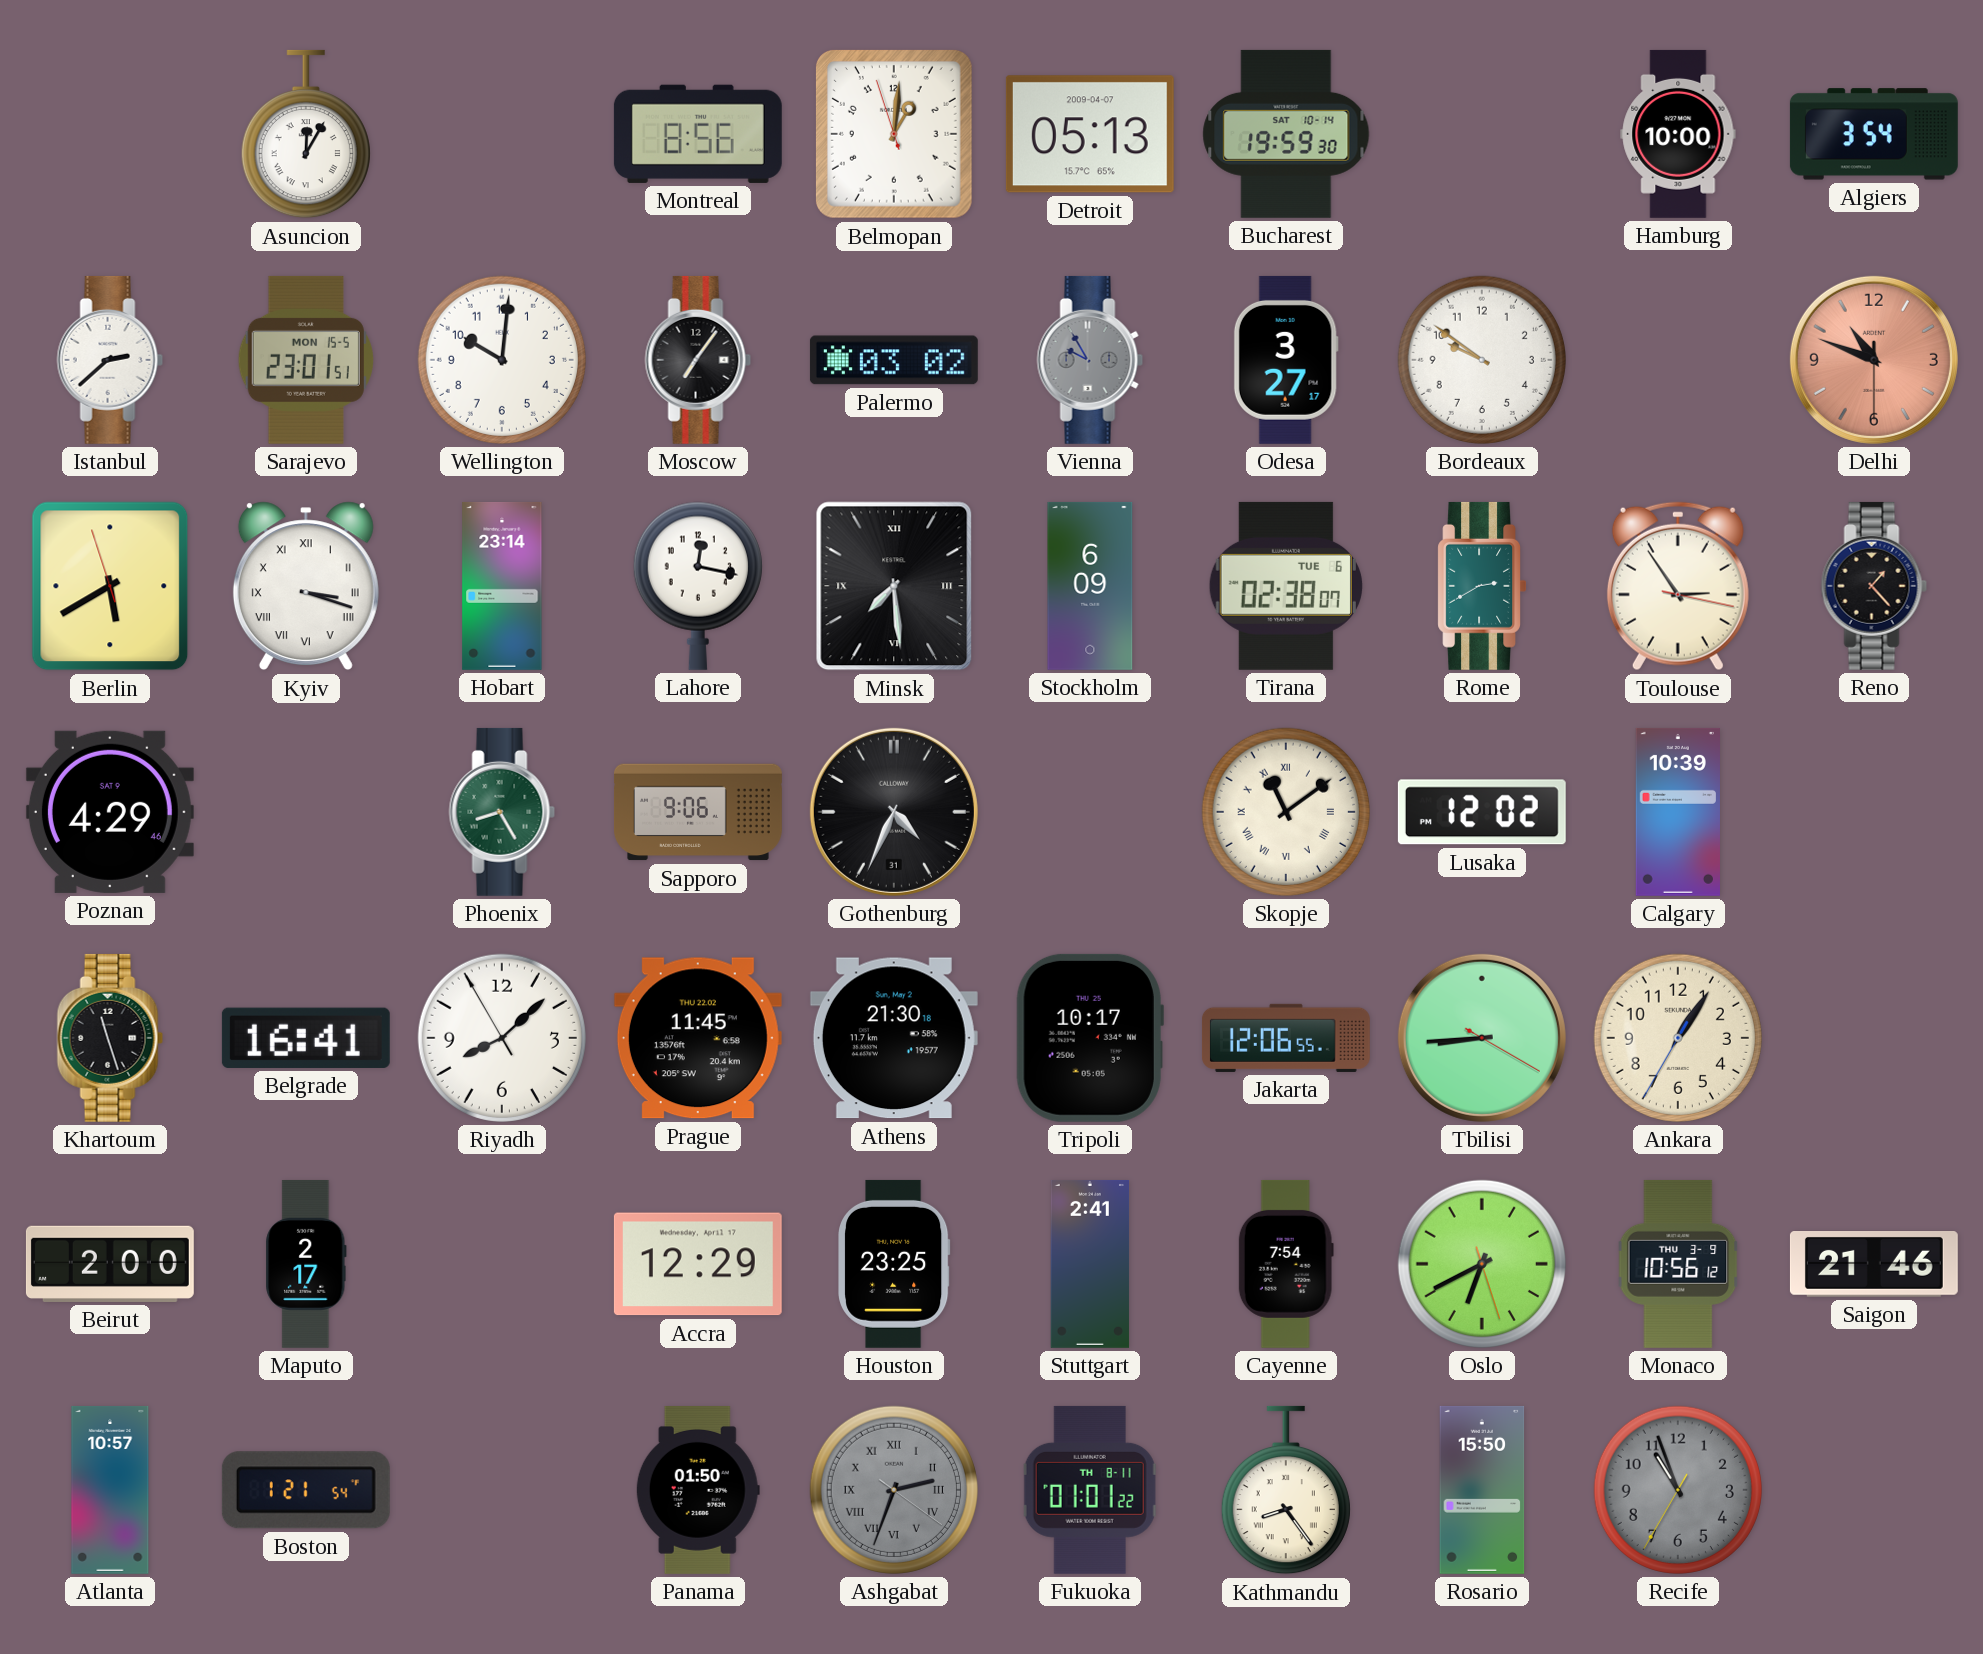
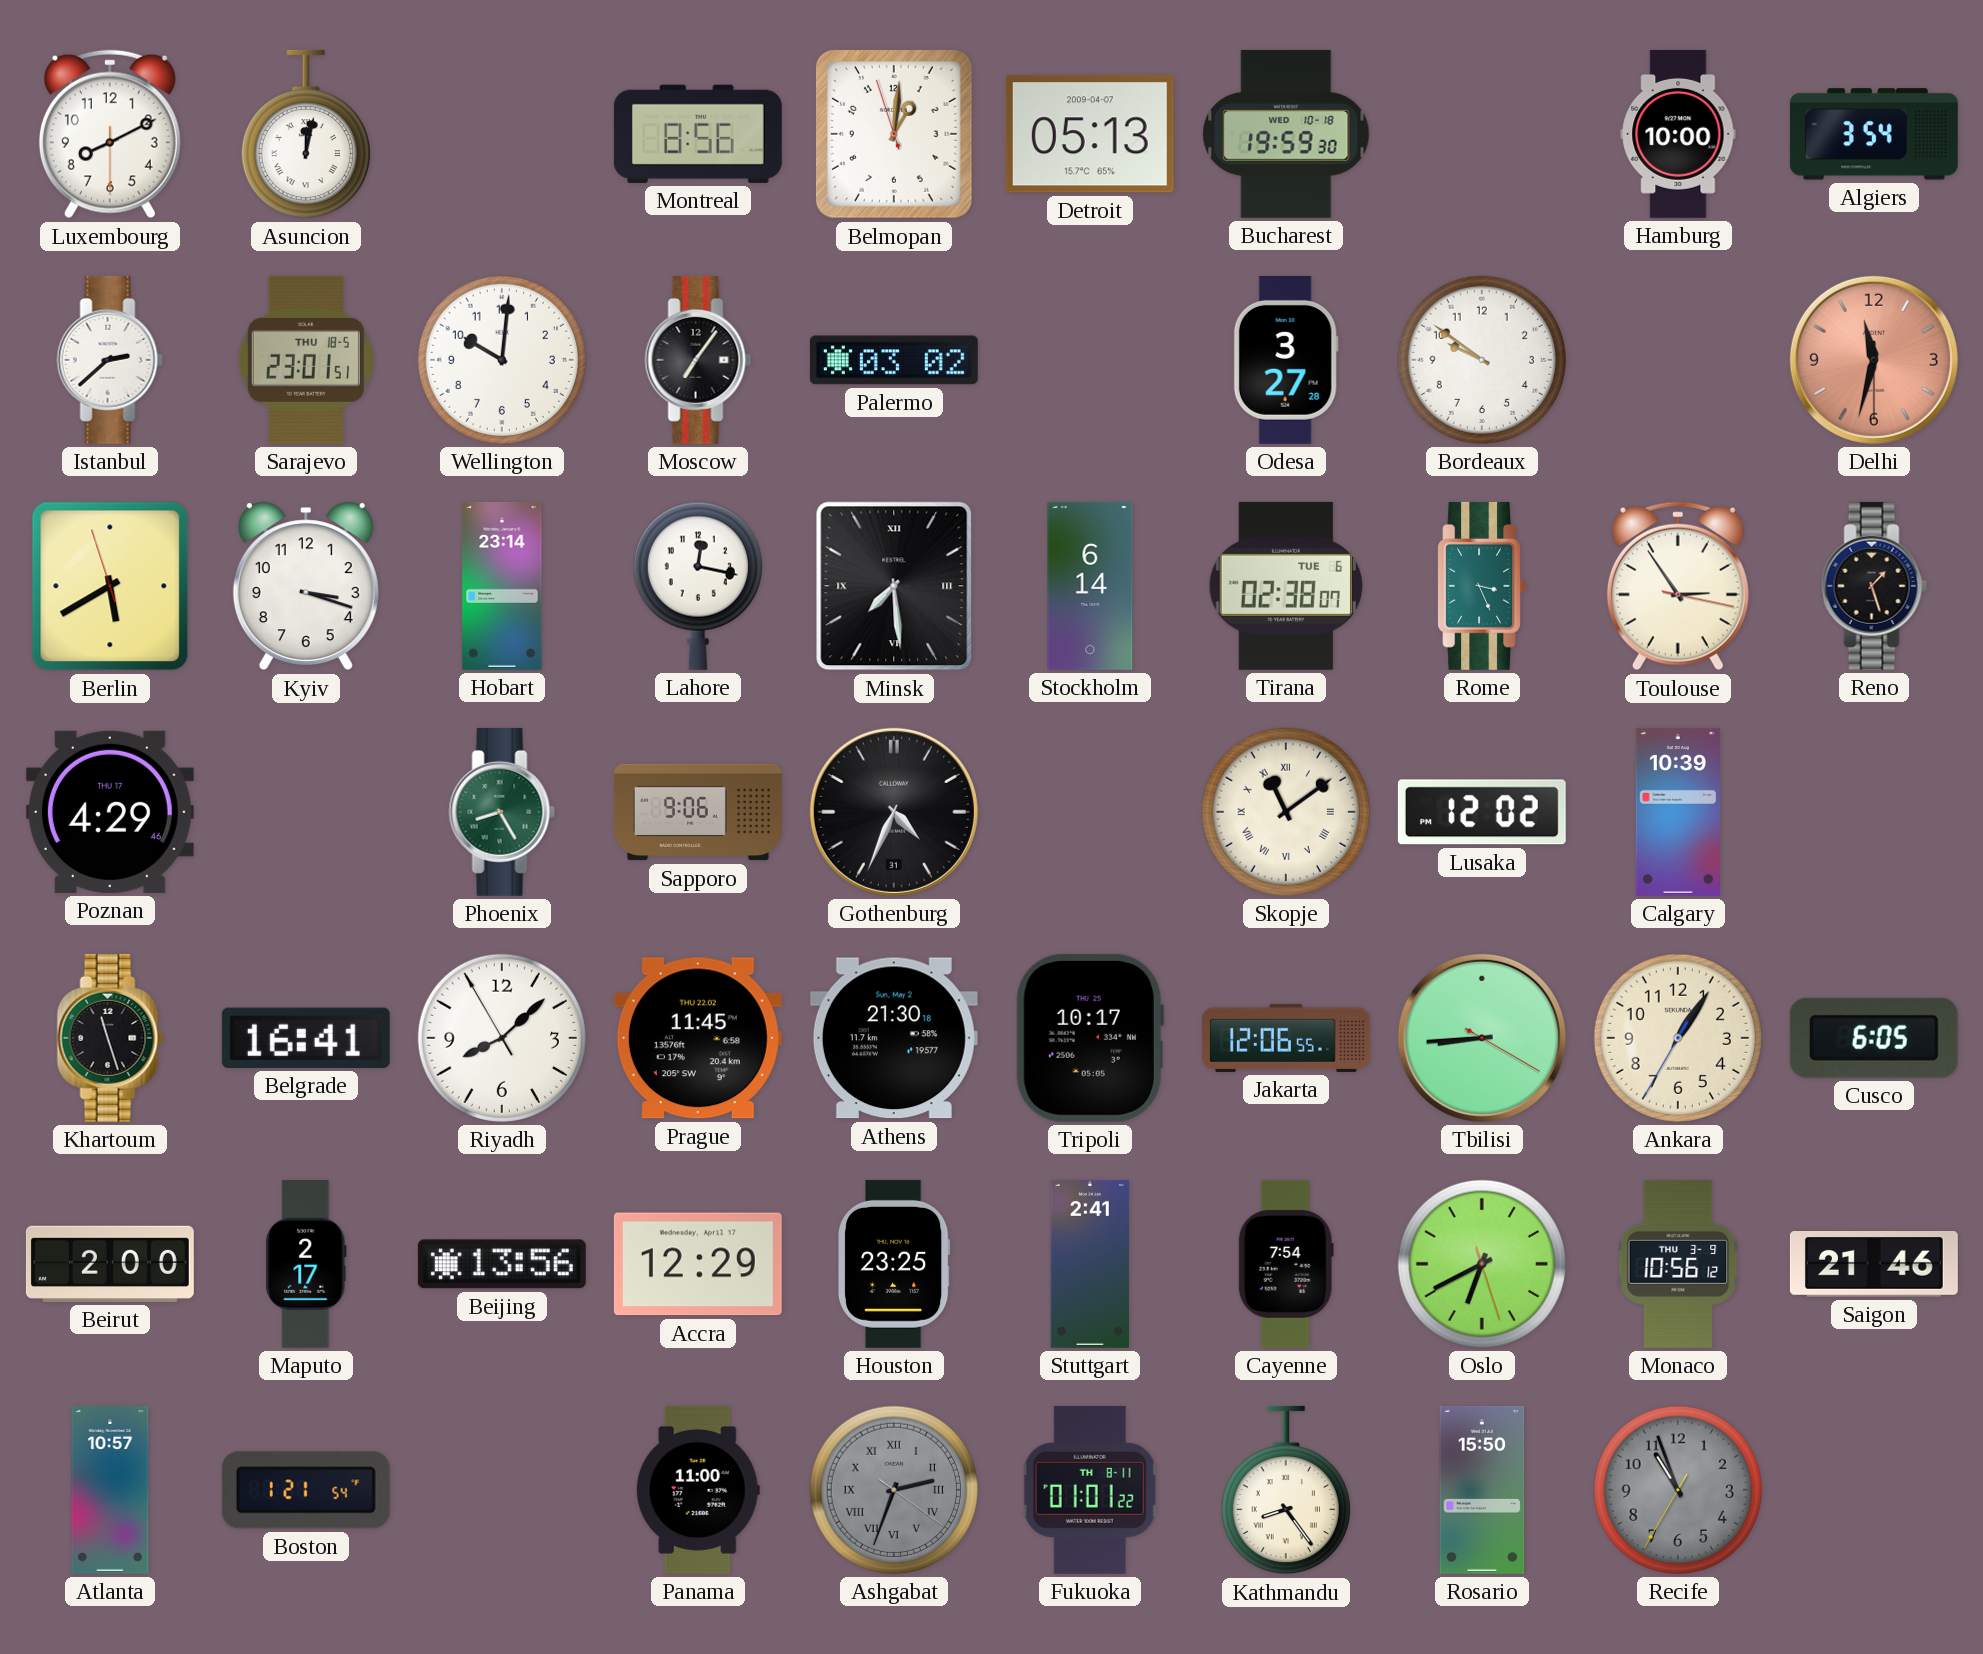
Luxembourg: none -> 8:10
Asuncion: 12:05 -> 12:02
Bucharest date: SAT 10-14 -> WED 10-18
Sarajevo date: MON 15-5 -> THU 18-5
Vienna: 9:55 -> none
Odesa: 3:27:17 -> 3:27:28
Delhi: 10:48 -> 11:32
Kyiv numerals: Roman -> Arabic
Stockholm: 6:09 -> 6:14
Rome: 2:40 -> 3:26
Reno: 1:23 -> 1:27
Poznan date: SAT 9 -> THU 17
Cusco: none -> 6:05
Beijing: none -> 13:56
Panama: 01:50 -> 11:00
